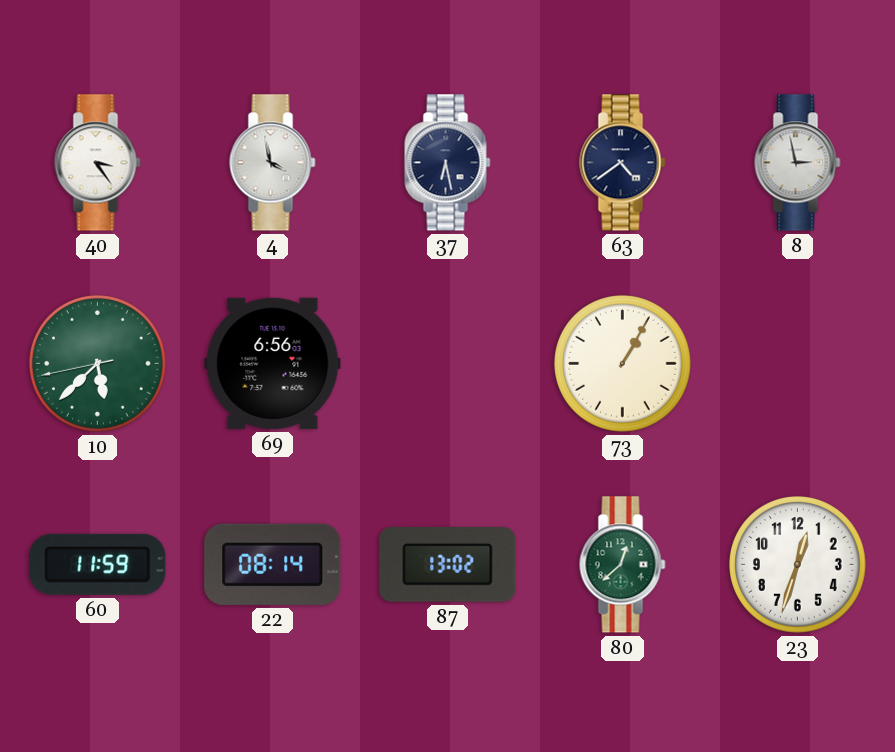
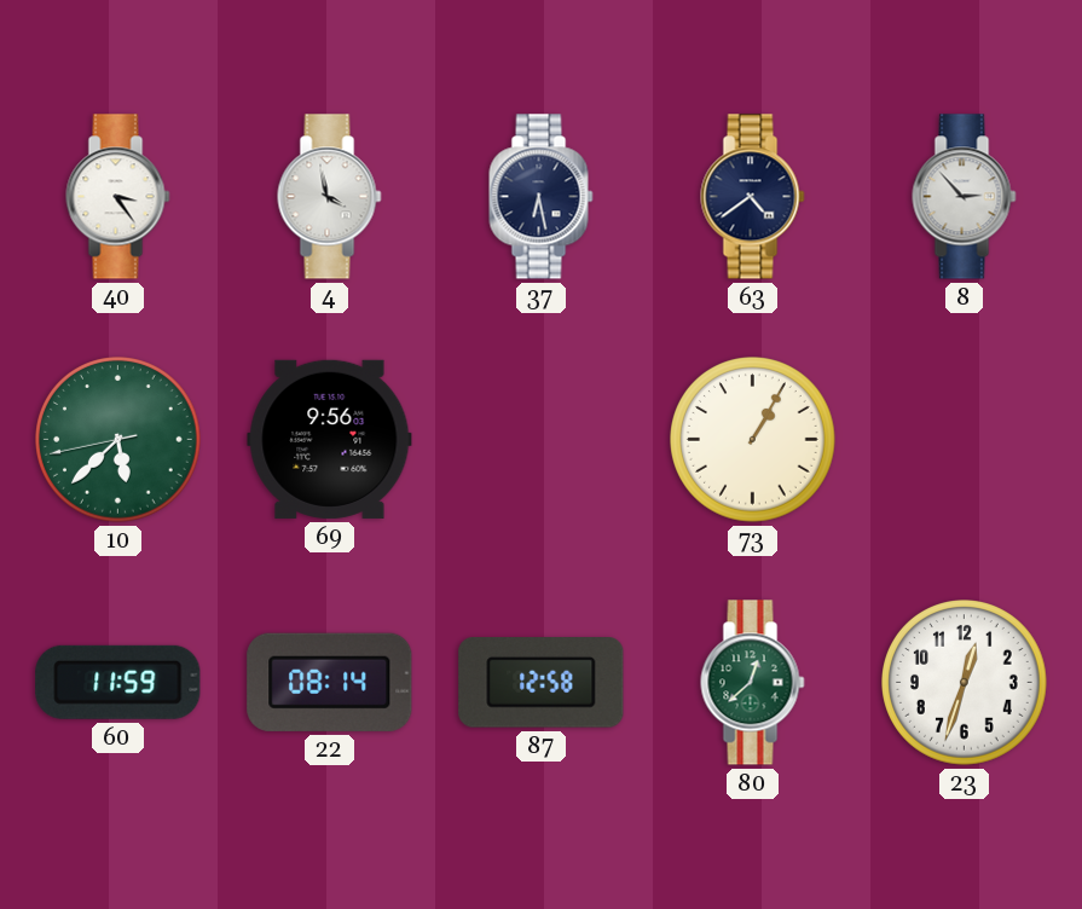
8: 2:58 -> 2:53
69: 6:56 -> 9:56
87: 13:02 -> 12:58
